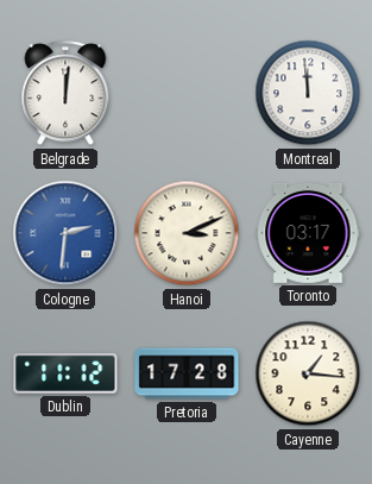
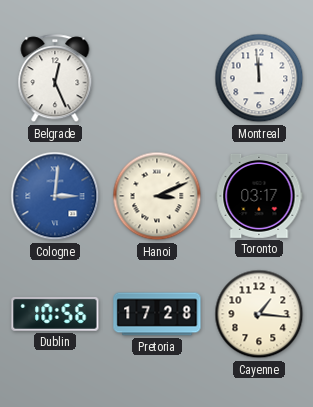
Belgrade: 12:01 -> 12:26
Cologne: 2:31 -> 3:01
Dublin: 11:12 -> 10:56
